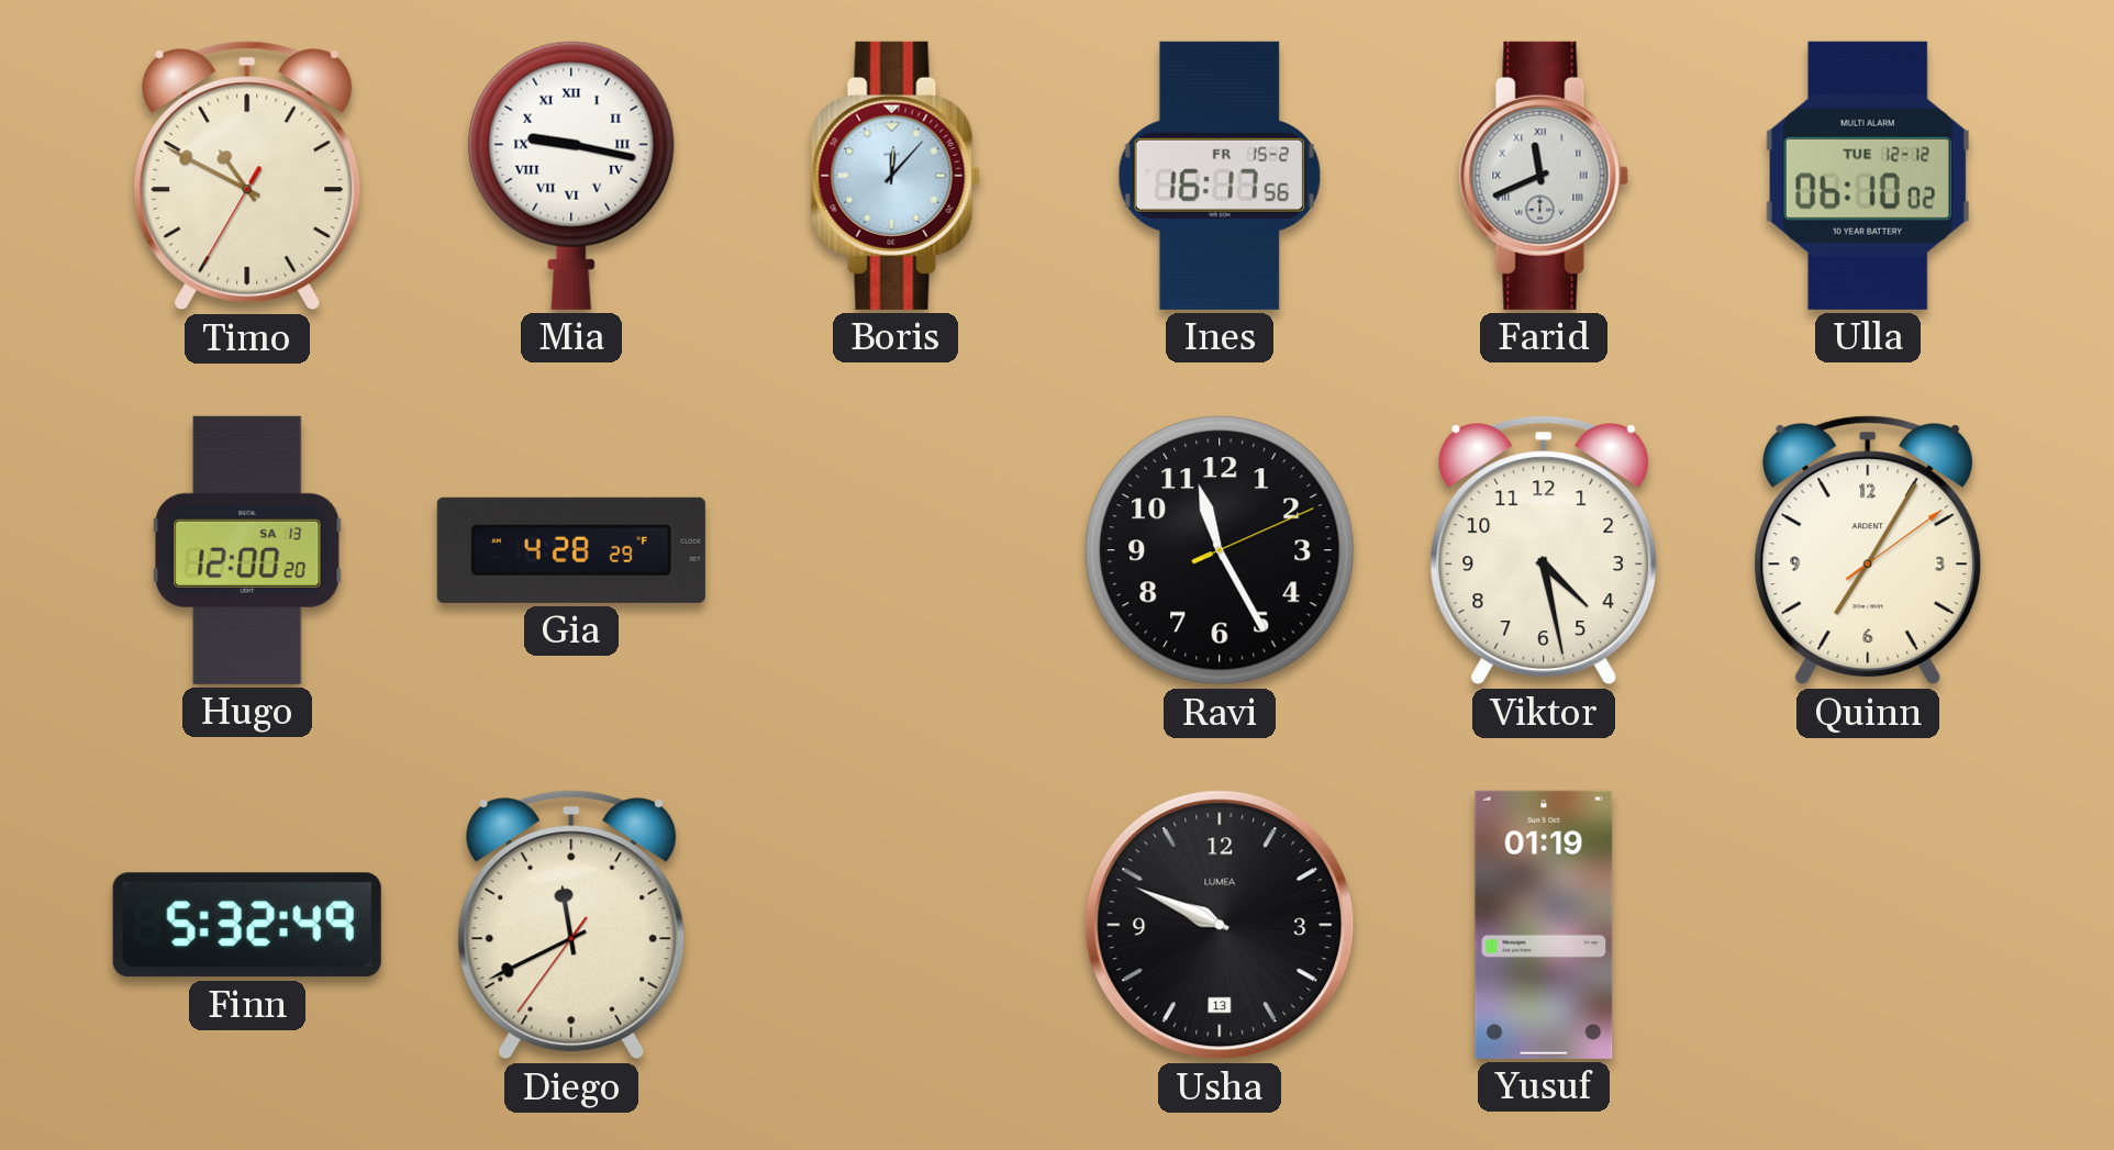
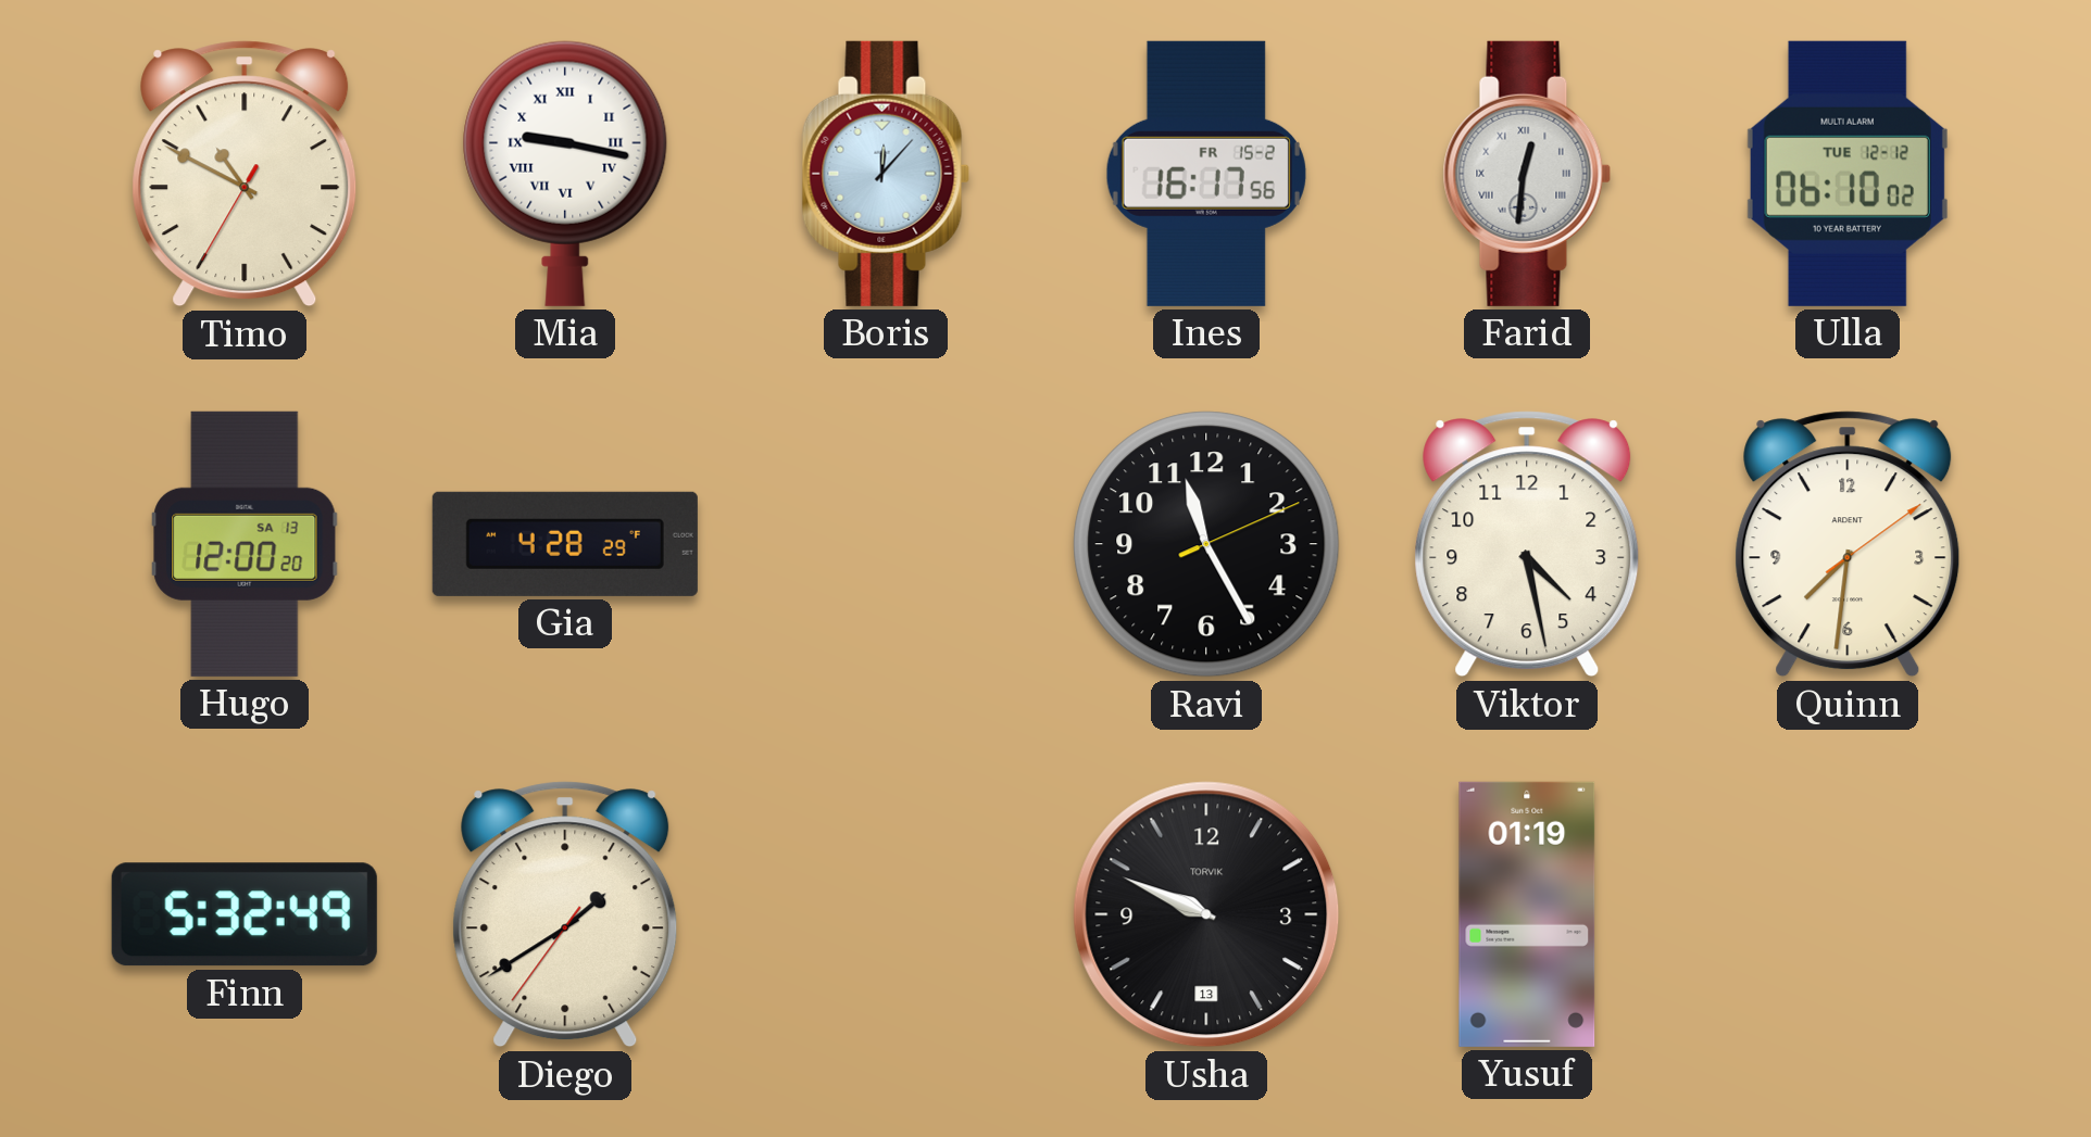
Farid: 11:41 -> 12:31
Quinn: 7:05 -> 7:31
Diego: 11:40 -> 1:39
Usha brand: LUMEA -> TORVIK
